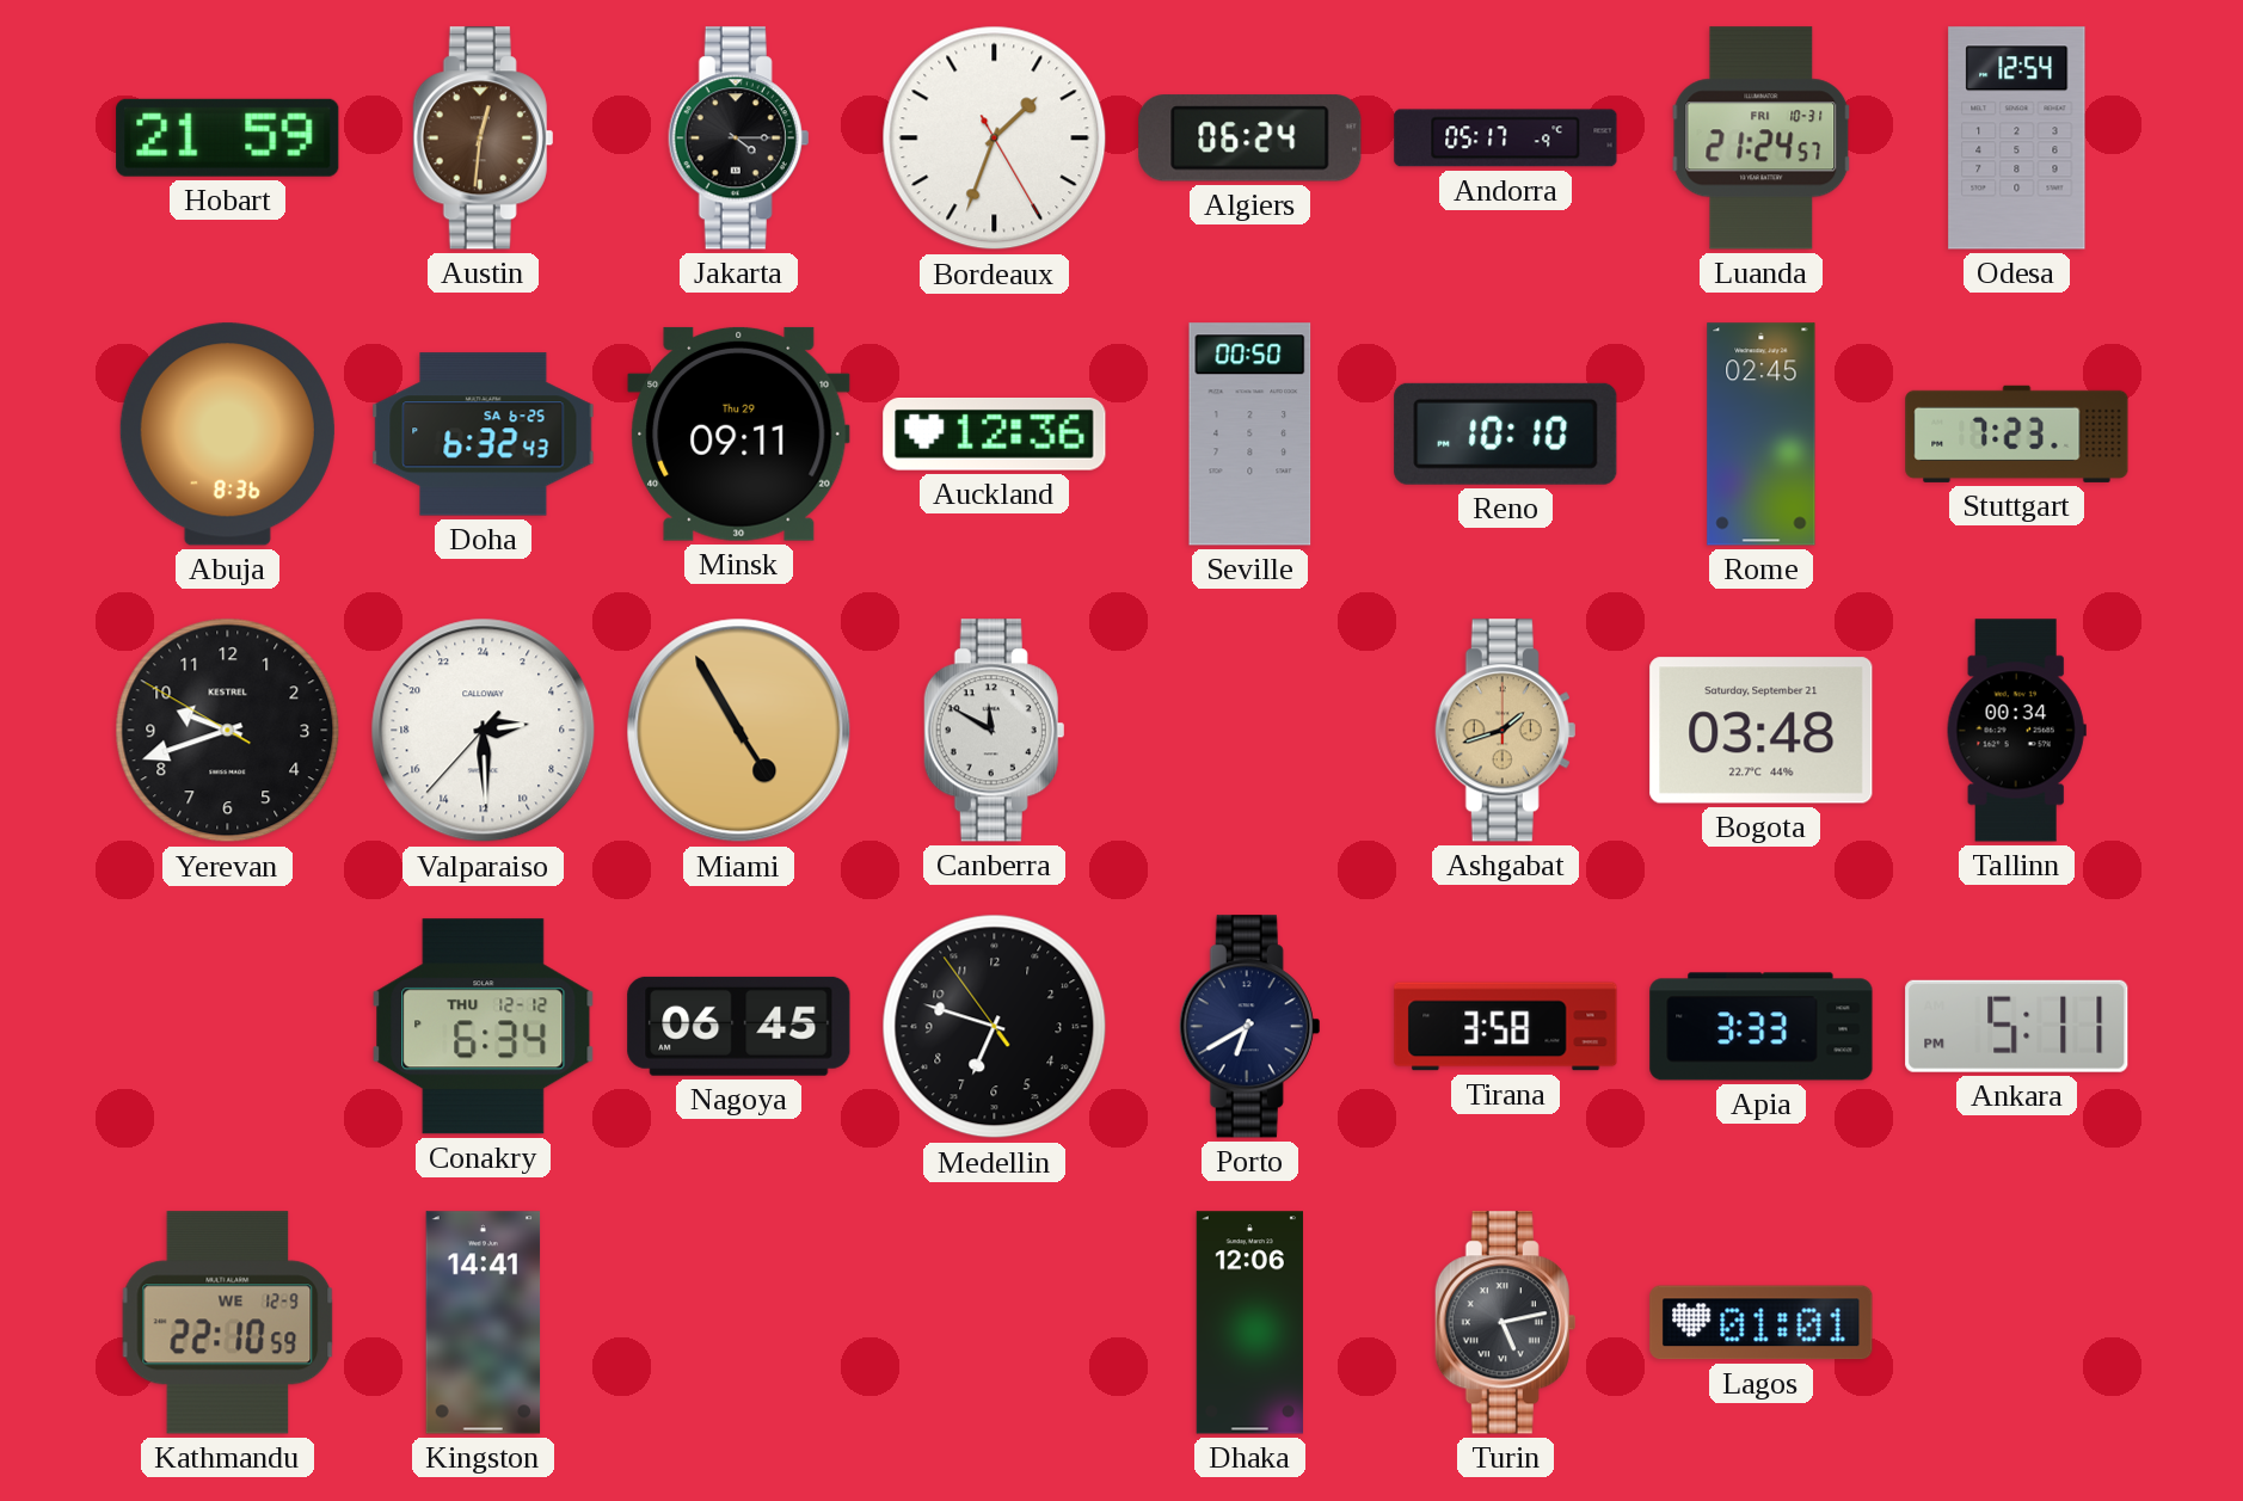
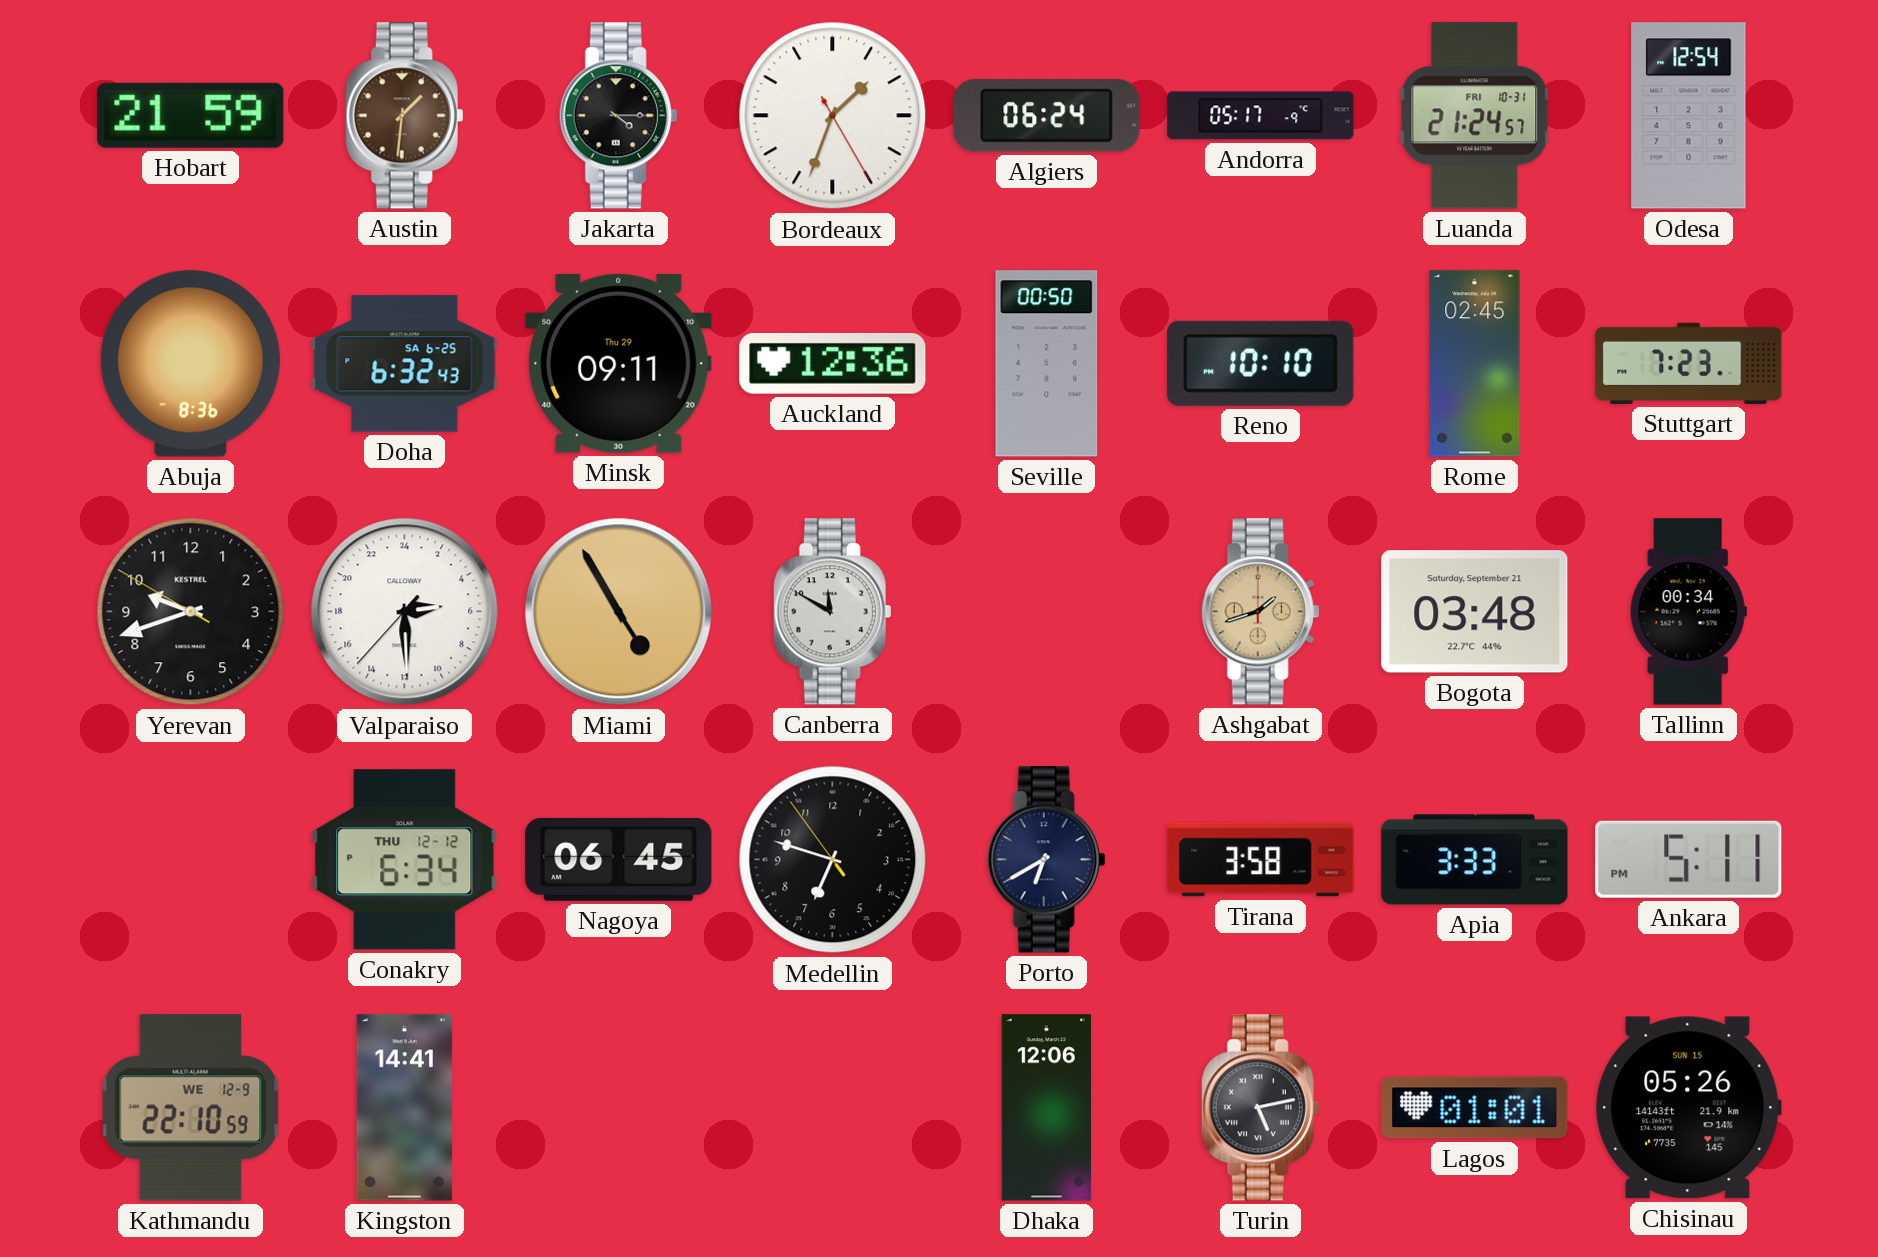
Austin: 12:31 -> 1:31
Chisinau: none -> 05:26
